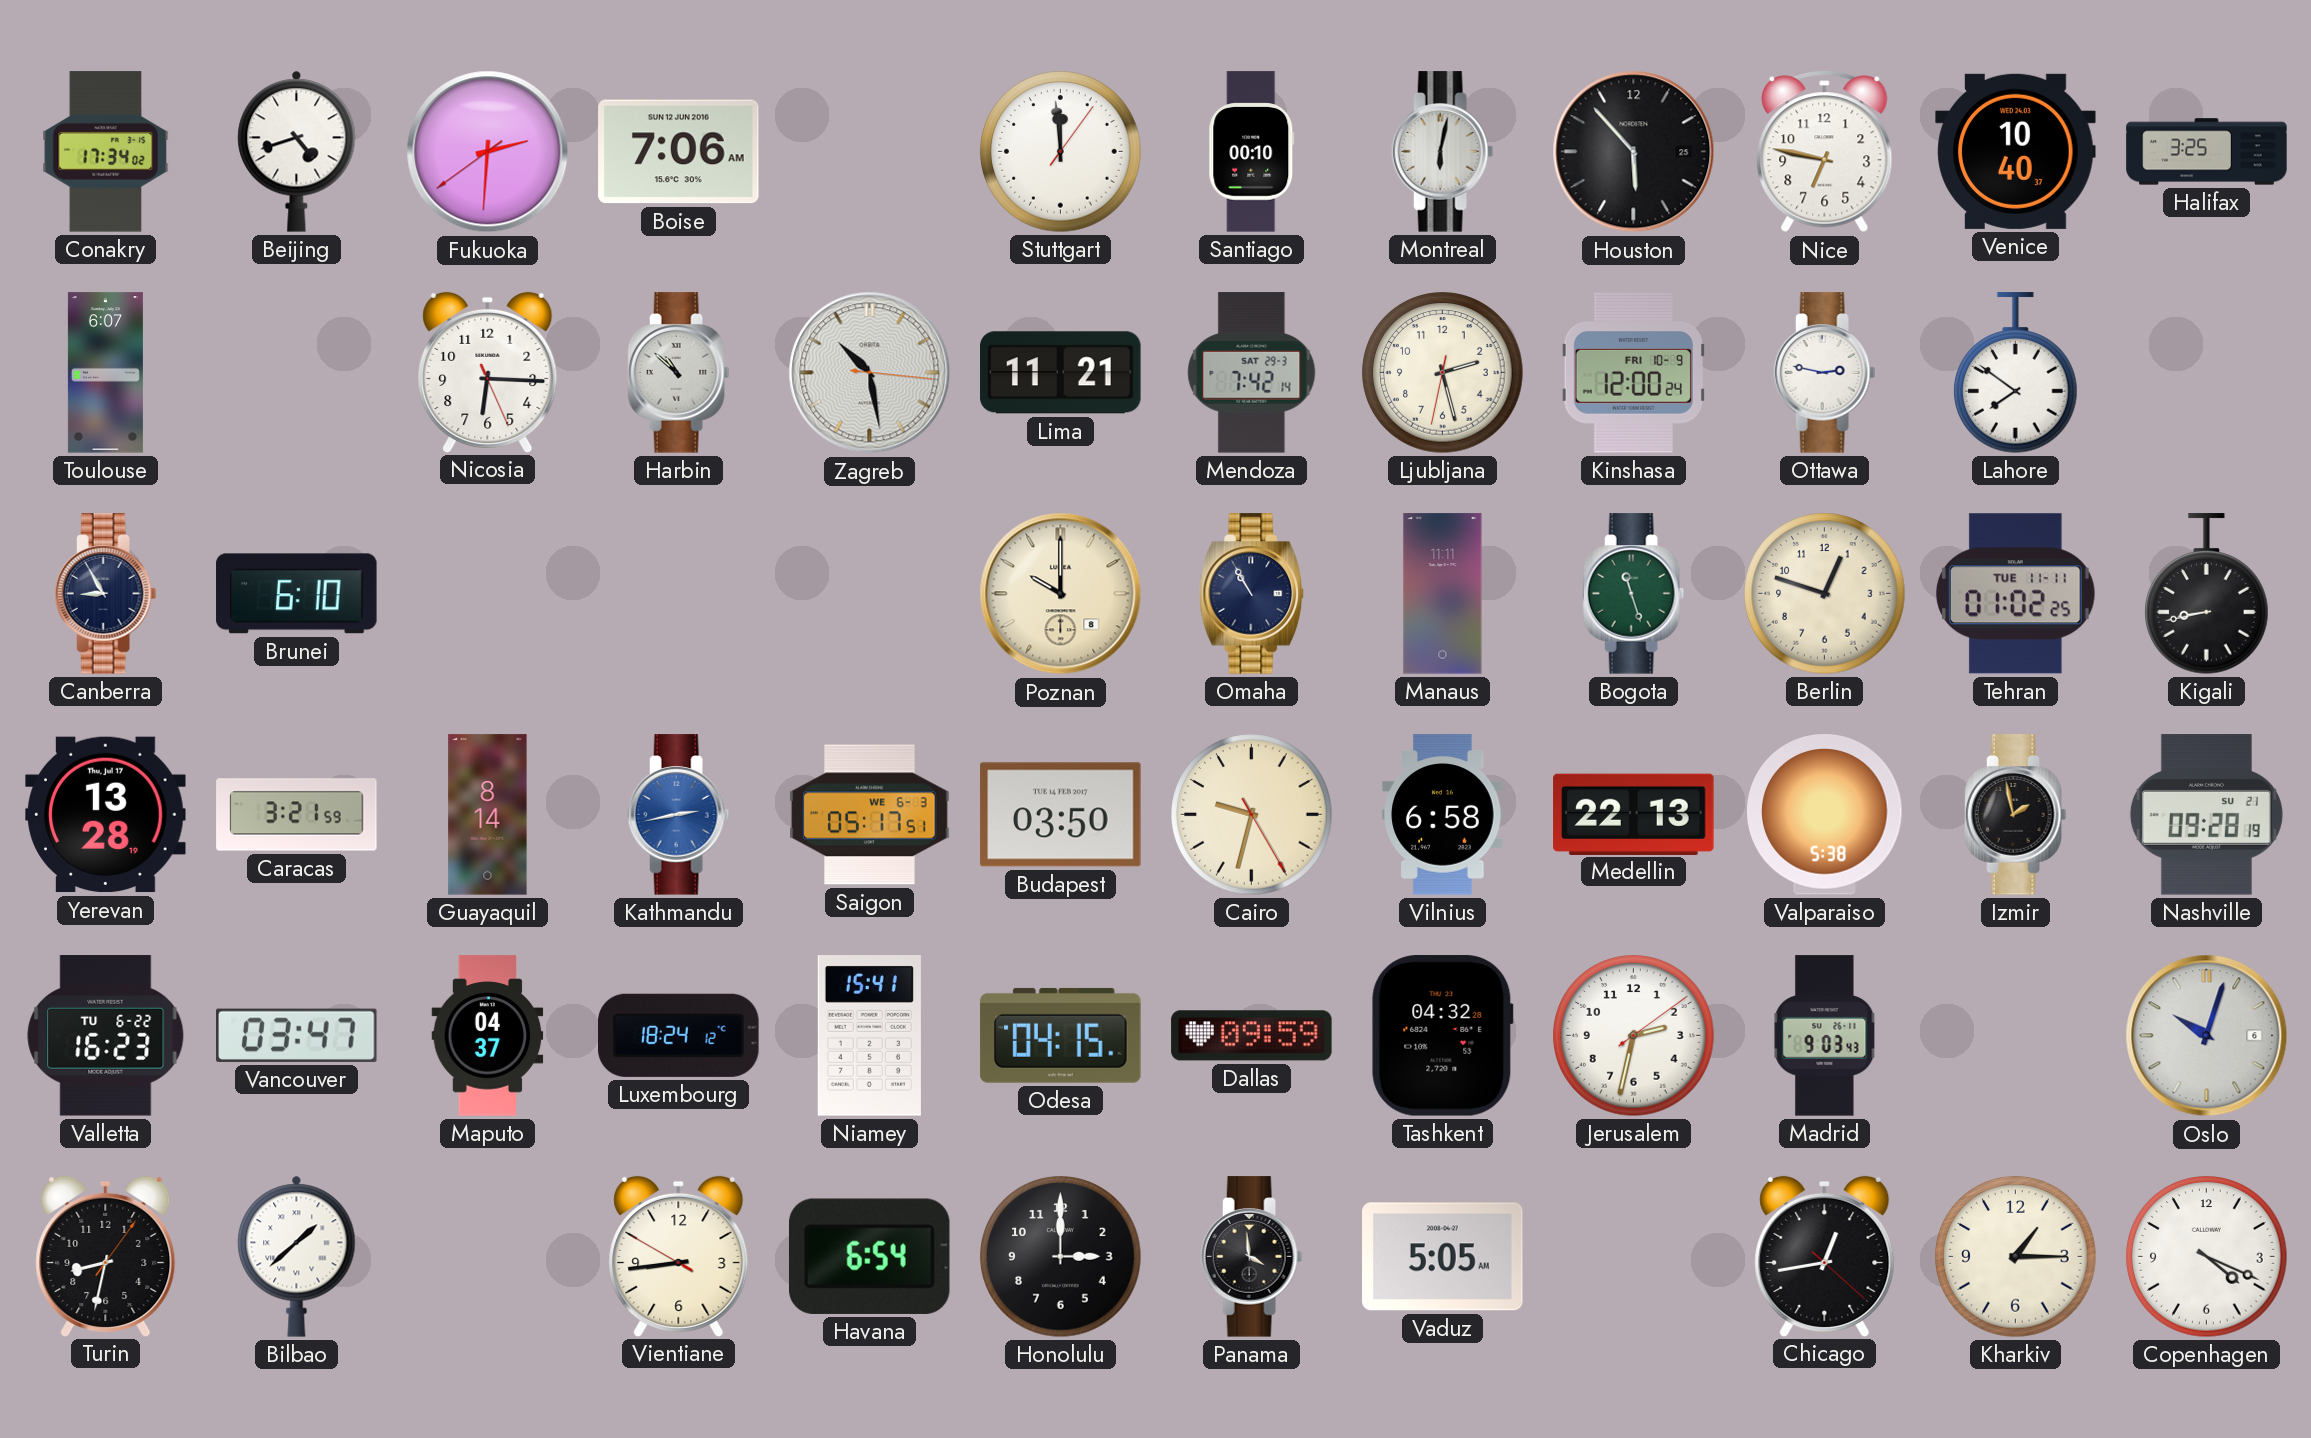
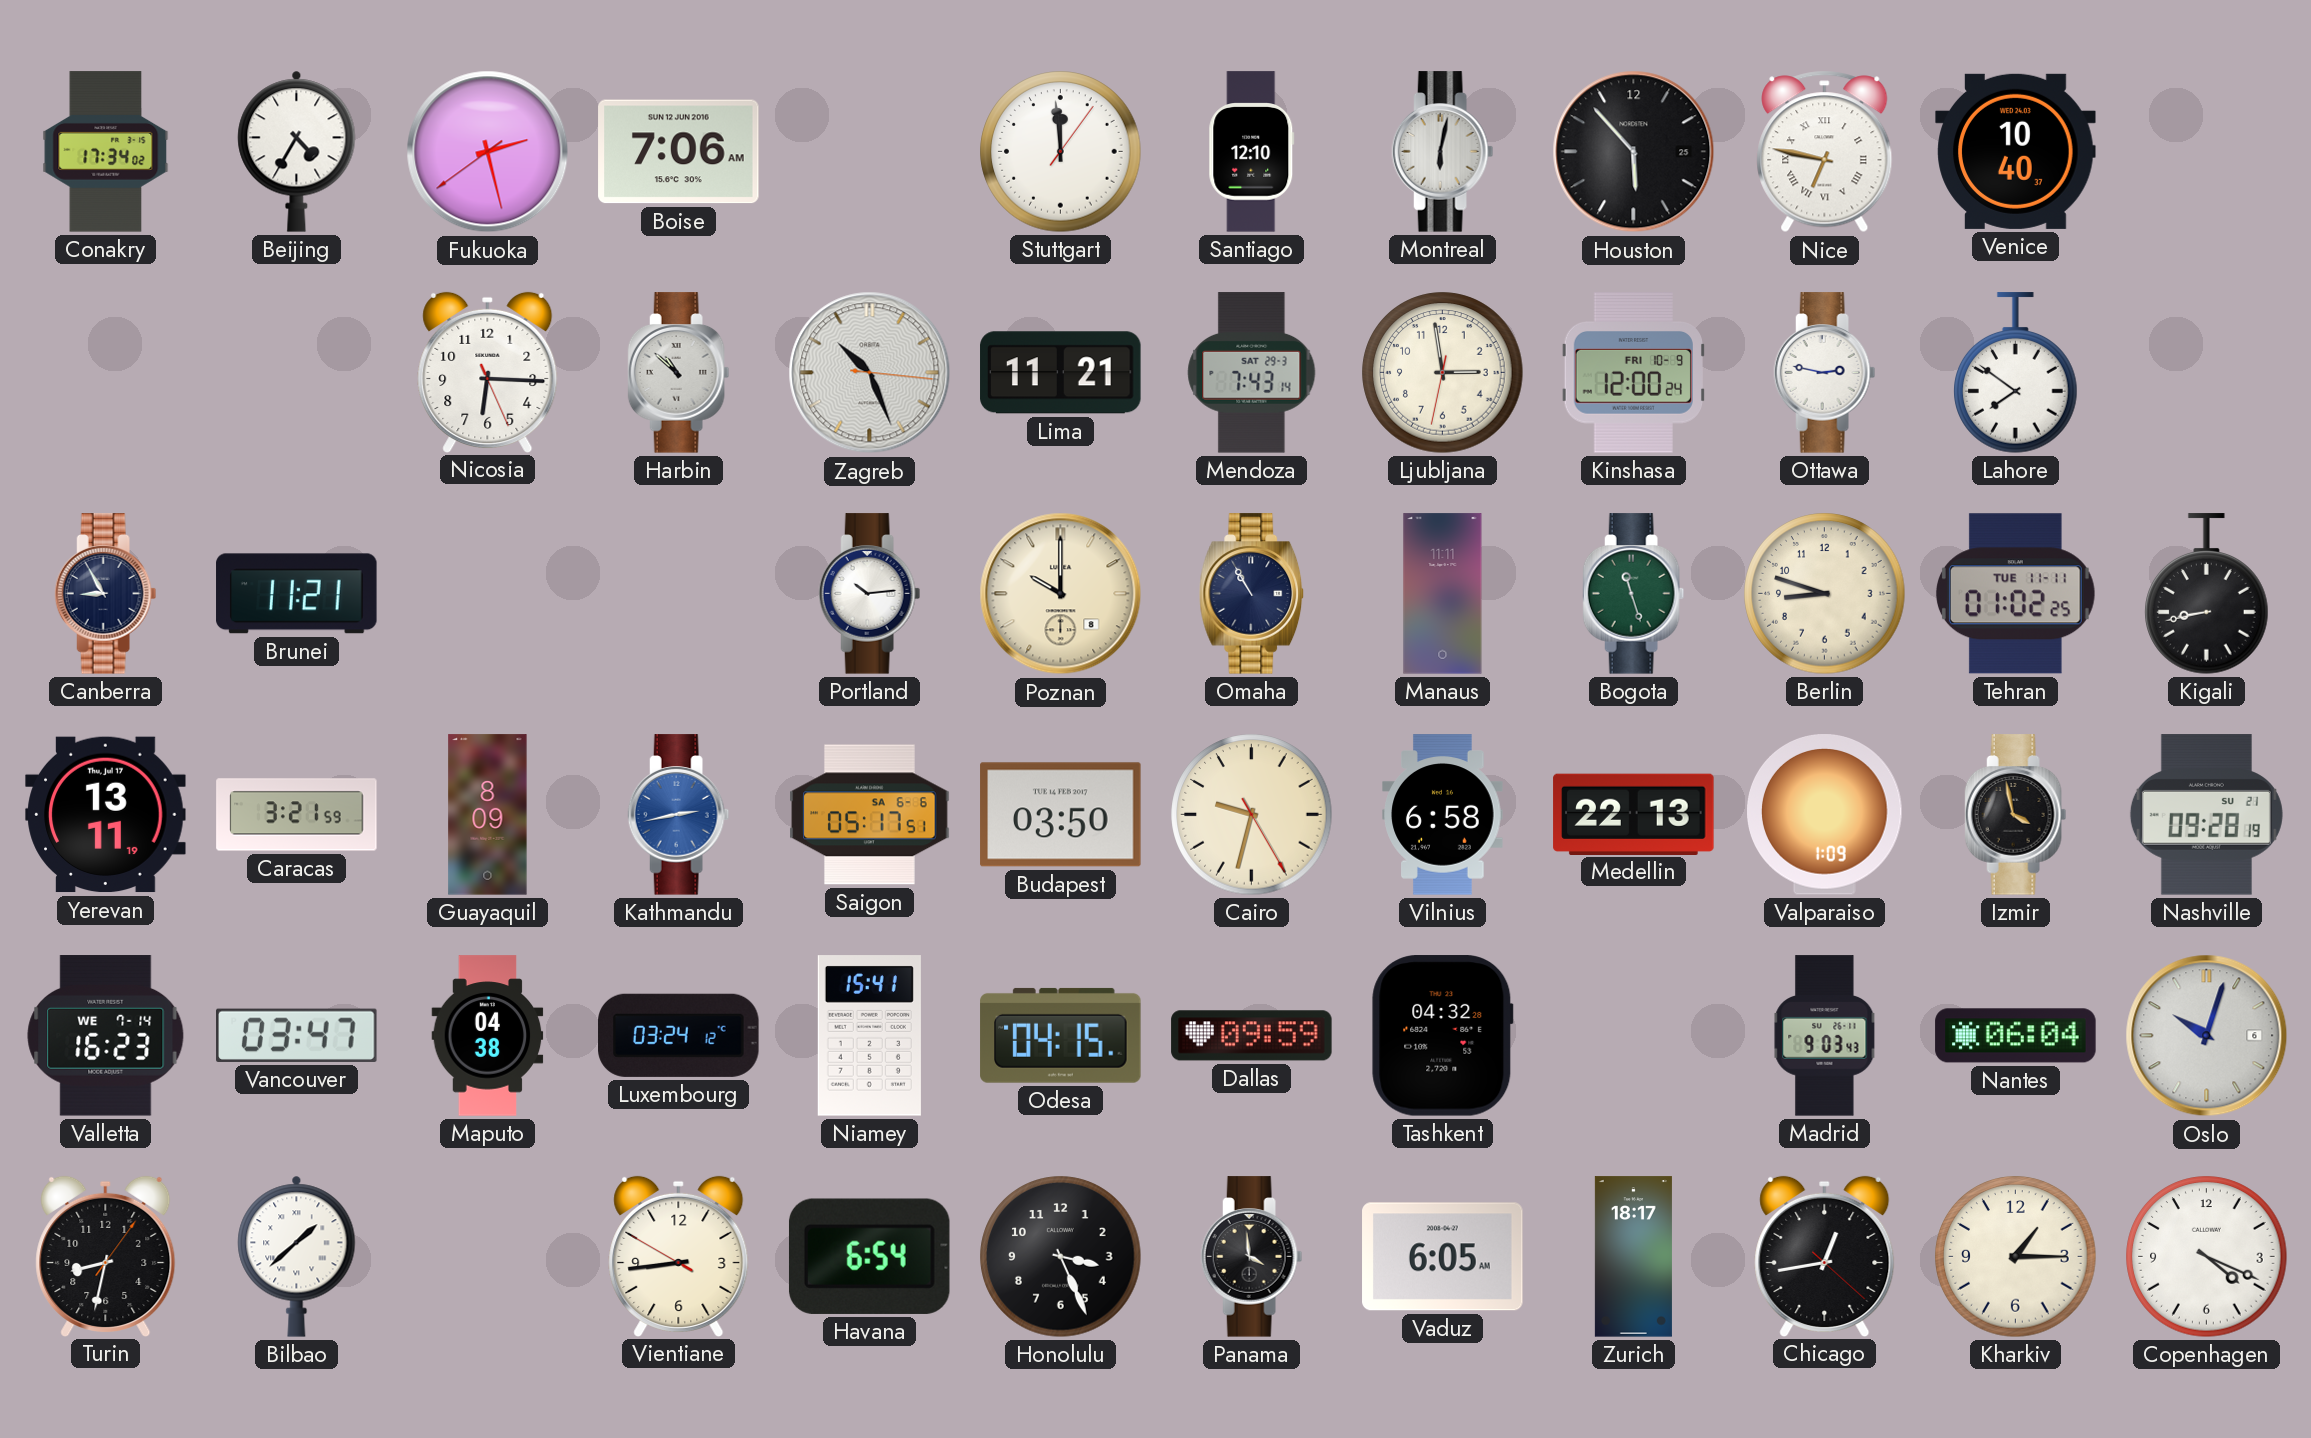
Beijing: 4:42 -> 4:35
Fukuoka: 2:30 -> 2:27
Santiago: 00:10 -> 12:10
Nice numerals: Arabic -> Roman
Halifax: 3:25 -> none
Toulouse: 6:07 -> none
Zagreb: 10:28 -> 10:26
Mendoza: 7:42 -> 7:43
Ljubljana: 2:27 -> 2:58
Brunei: 6:10 -> 11:21
Portland: none -> 10:14
Berlin: 12:48 -> 8:48
Yerevan: 13:28 -> 13:11
Guayaquil: 8:14 -> 8:09
Saigon date: WE 6-3 -> SA 6-6
Valparaiso: 5:38 -> 1:09
Izmir: 1:58 -> 3:58
Valletta date: TU 6-22 -> WE 7-14
Maputo: 04:37 -> 04:38
Luxembourg: 18:24 -> 03:24
Jerusalem: 2:32 -> none
Nantes: none -> 06:04
Honolulu: 3:00 -> 3:26
Vaduz: 5:05 -> 6:05
Zurich: none -> 18:17
